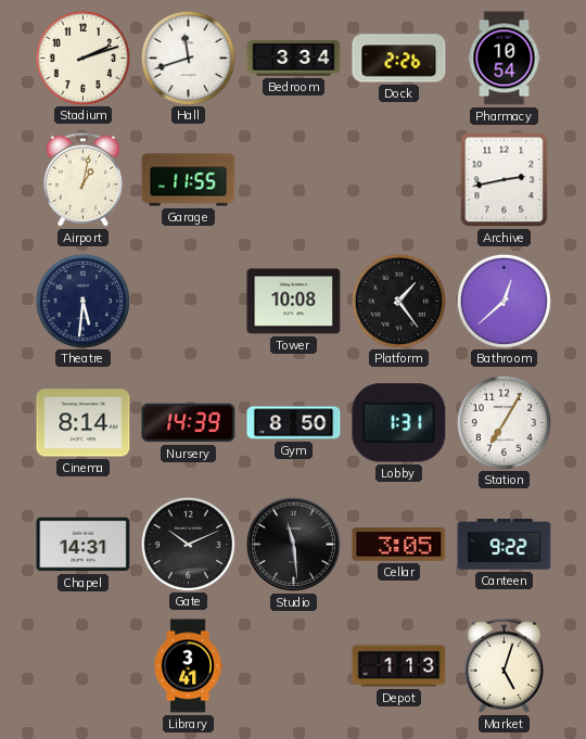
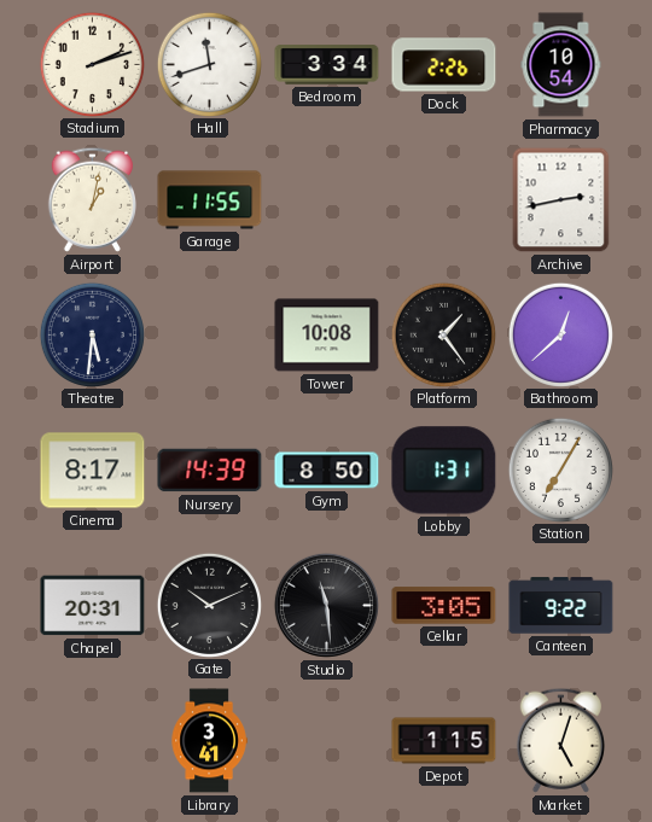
Cinema: 8:14 -> 8:17
Chapel: 14:31 -> 20:31
Depot: 1:13 -> 1:15
